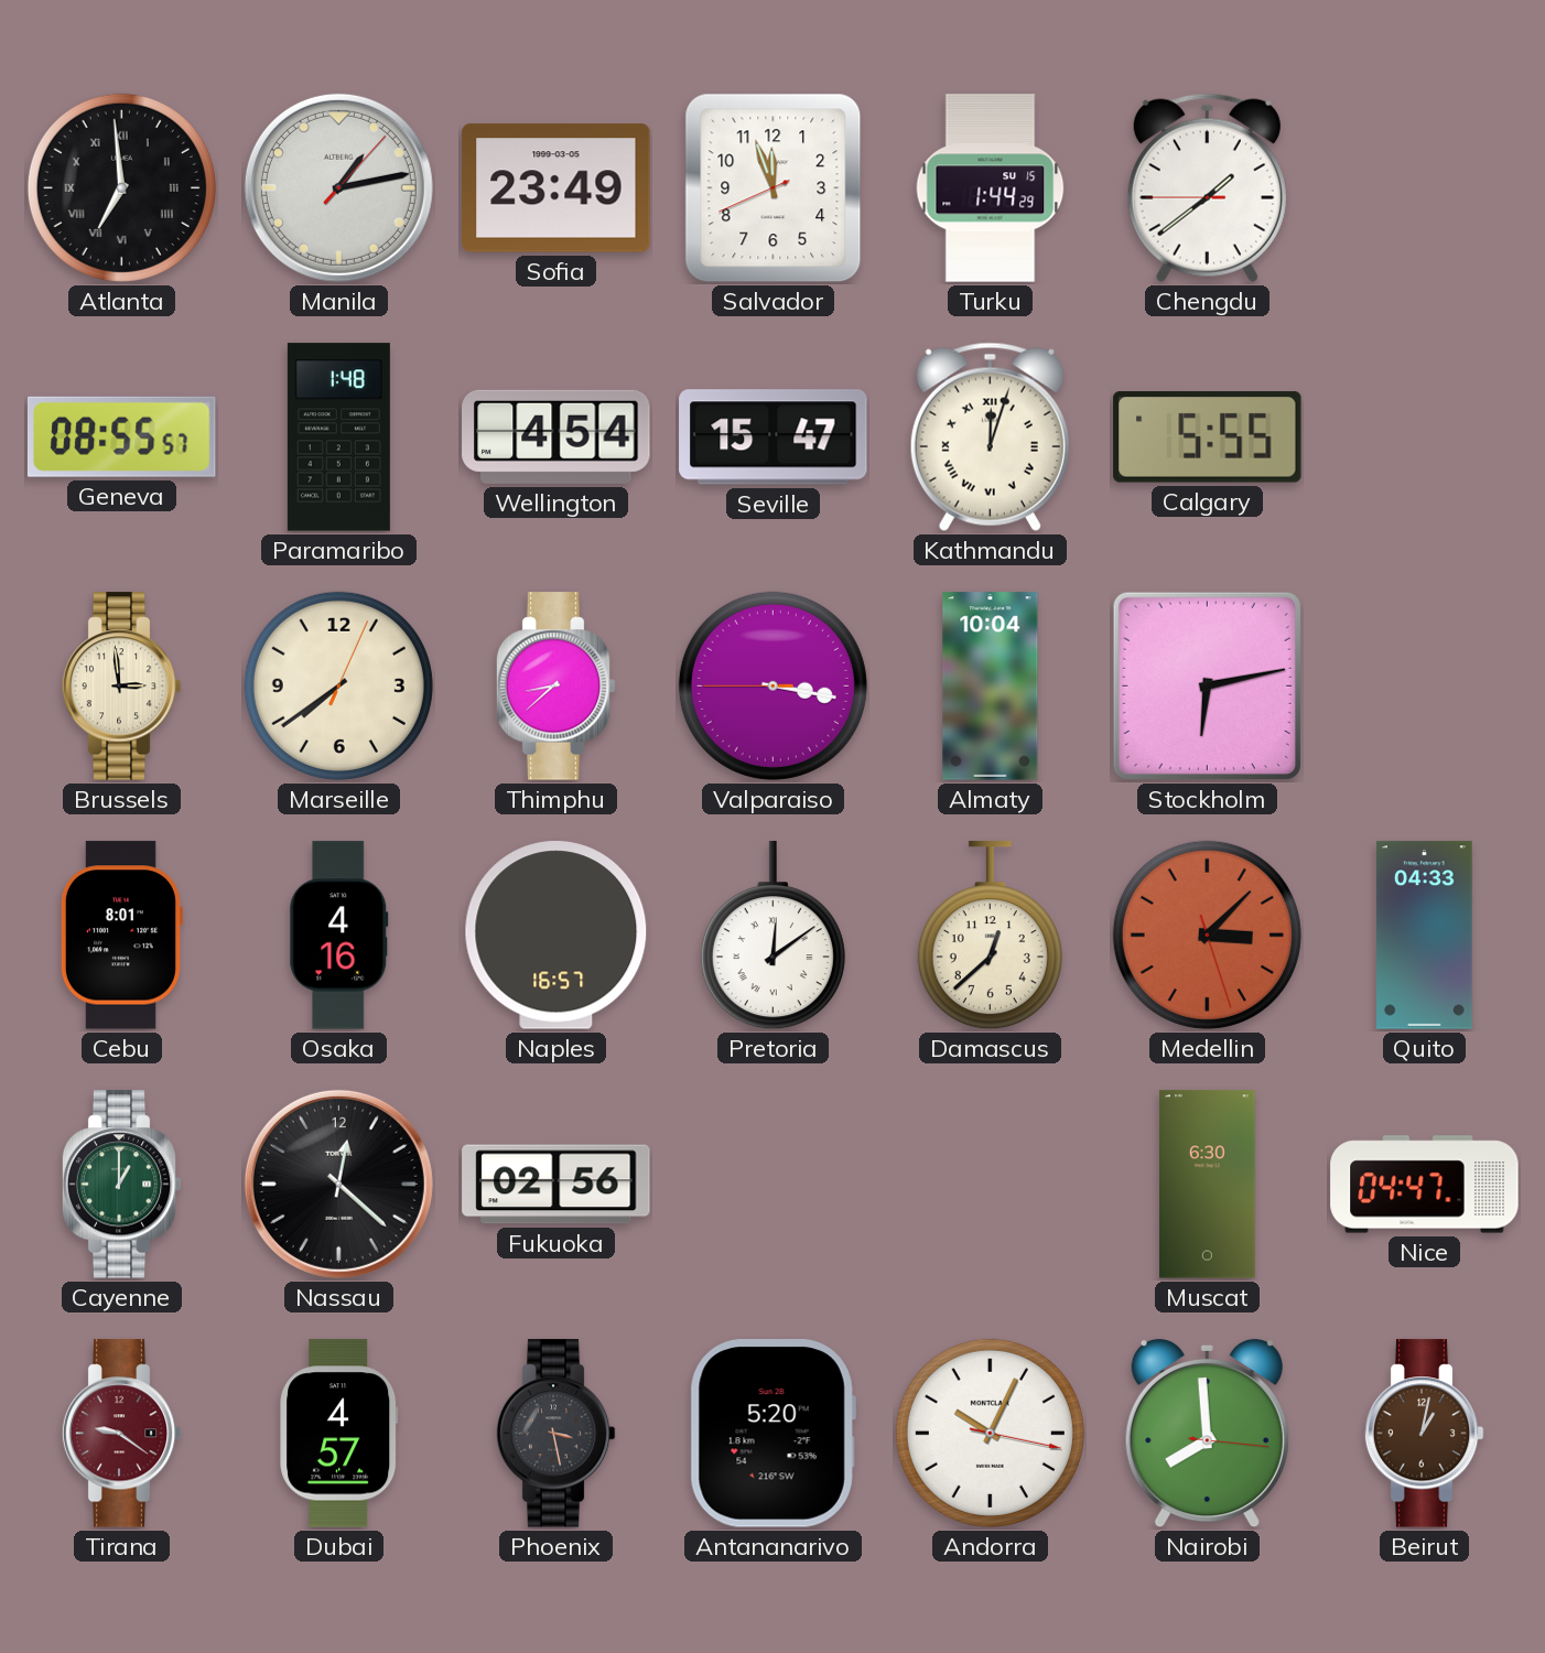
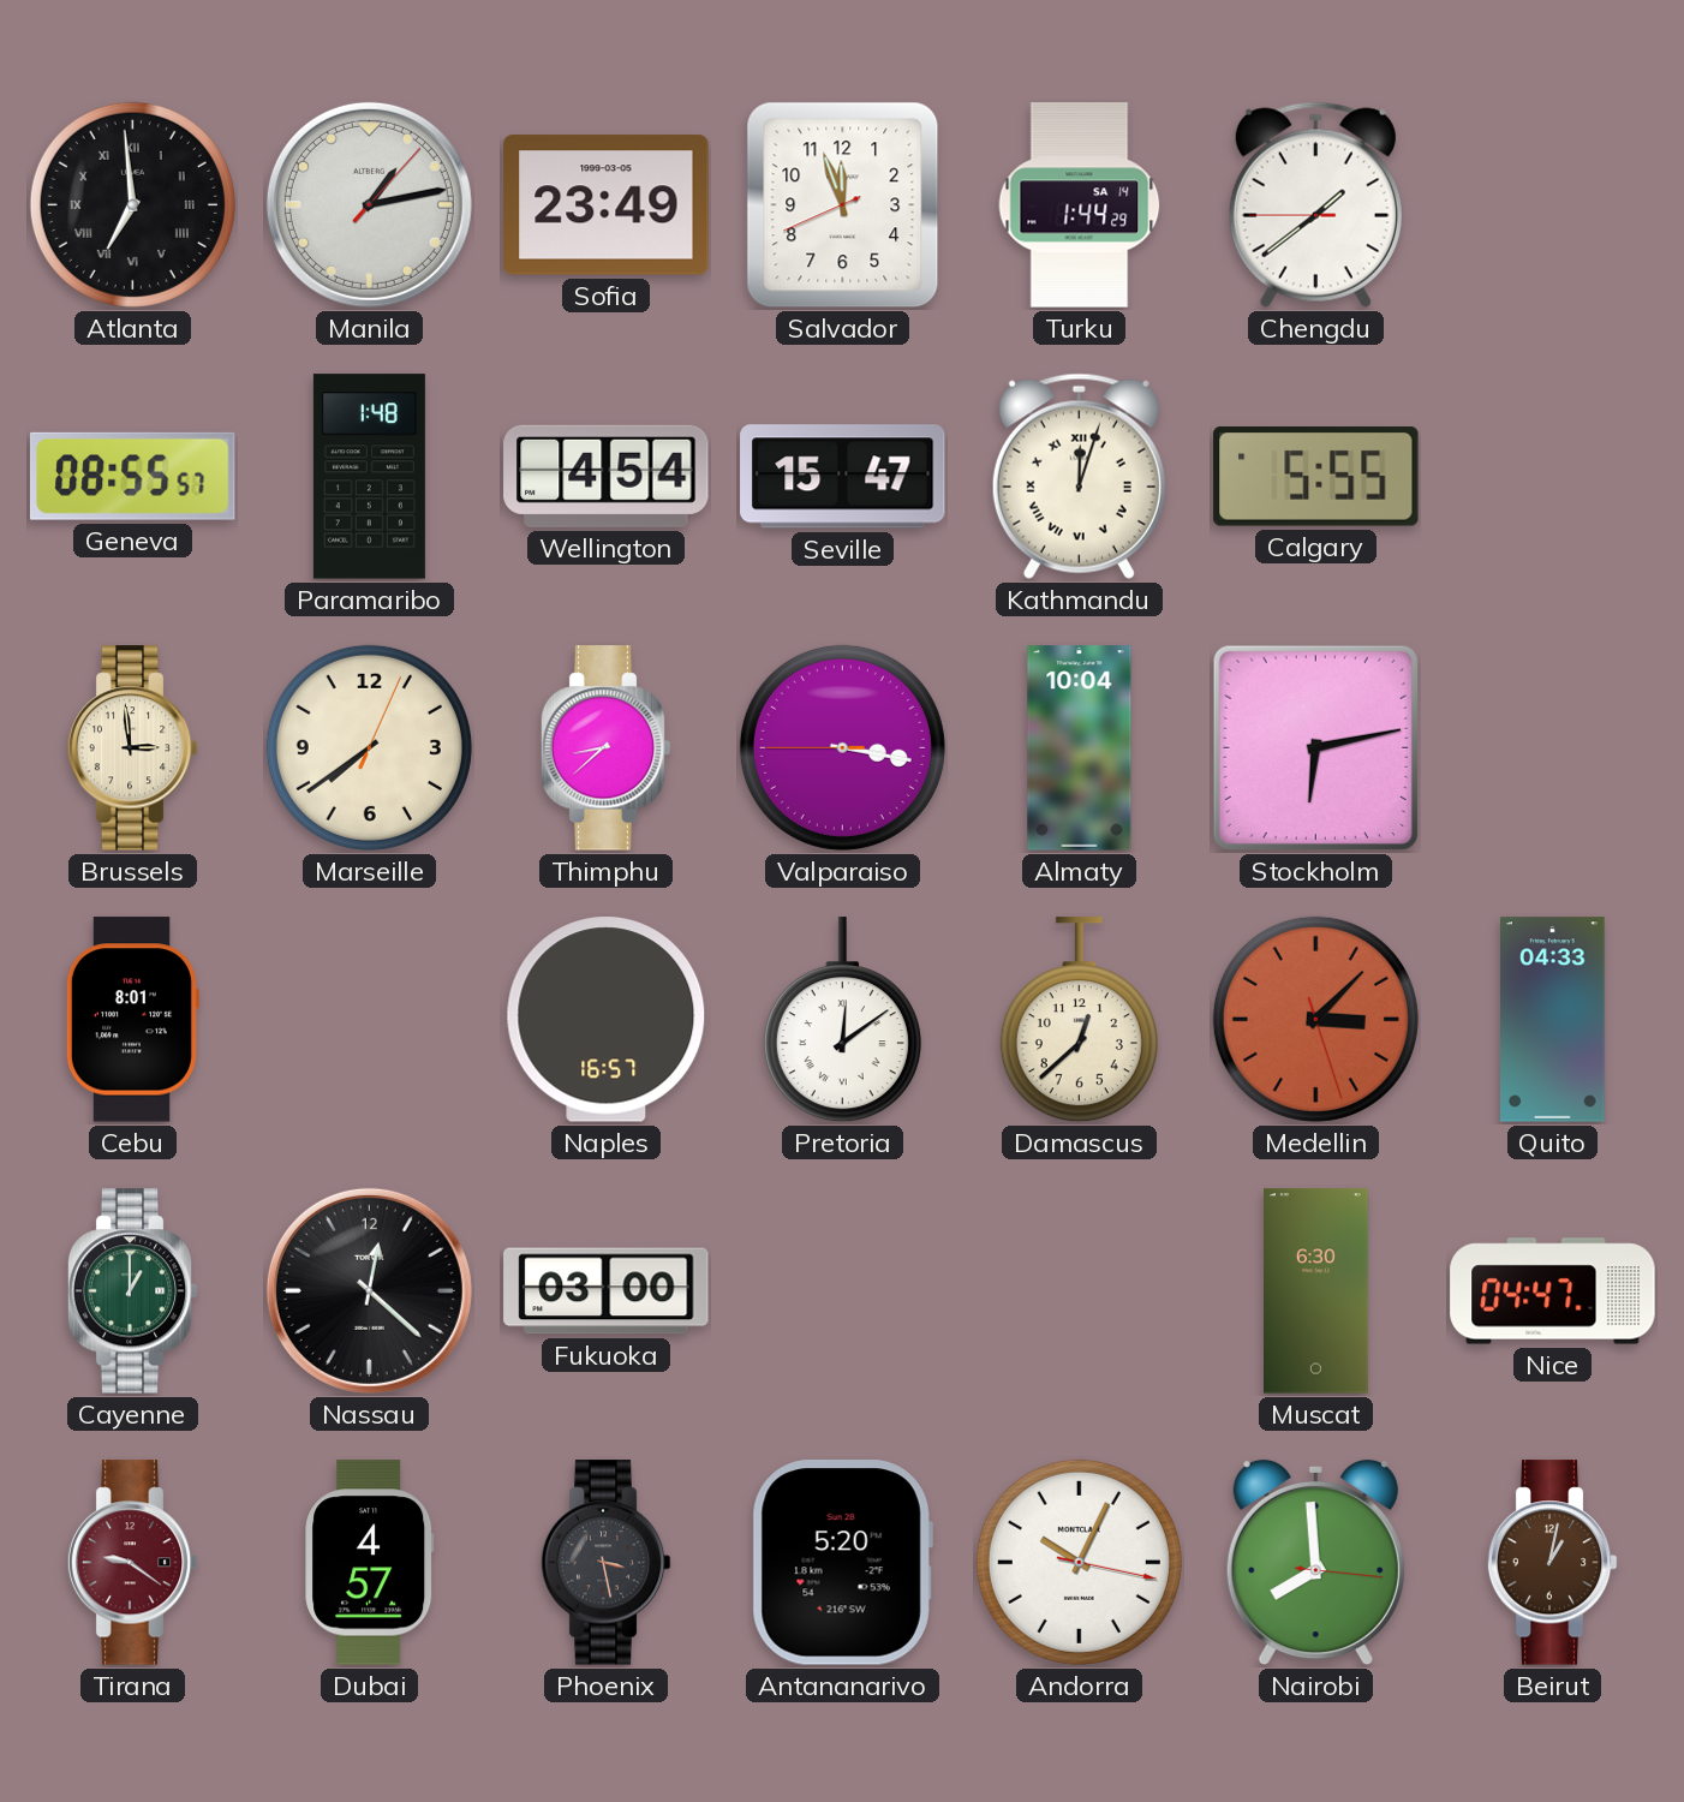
Turku date: SU 15 -> SA 14
Osaka: 4:16 -> none
Fukuoka: 02:56 -> 03:00
